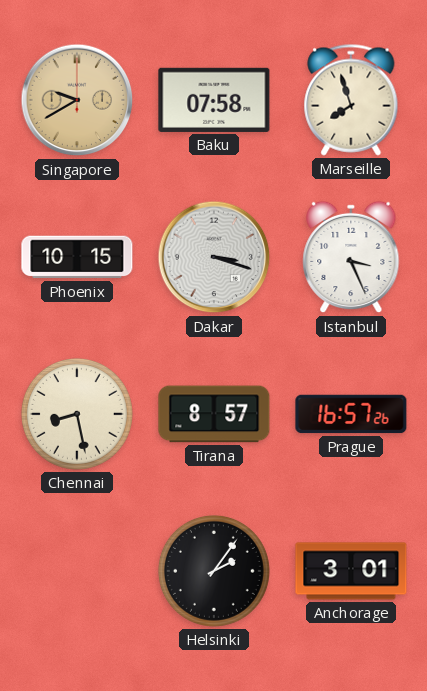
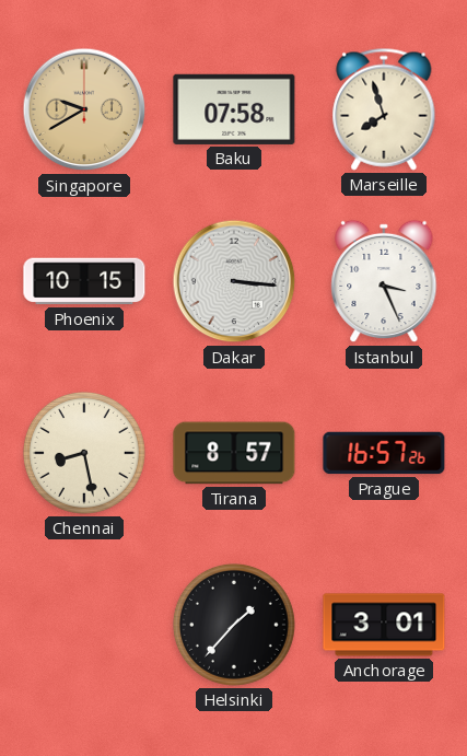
Dakar: 3:18 -> 3:16
Helsinki: 2:06 -> 1:37
